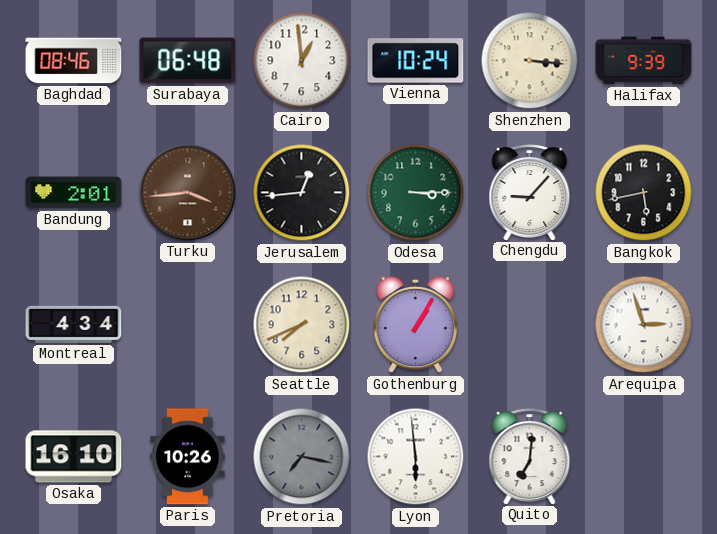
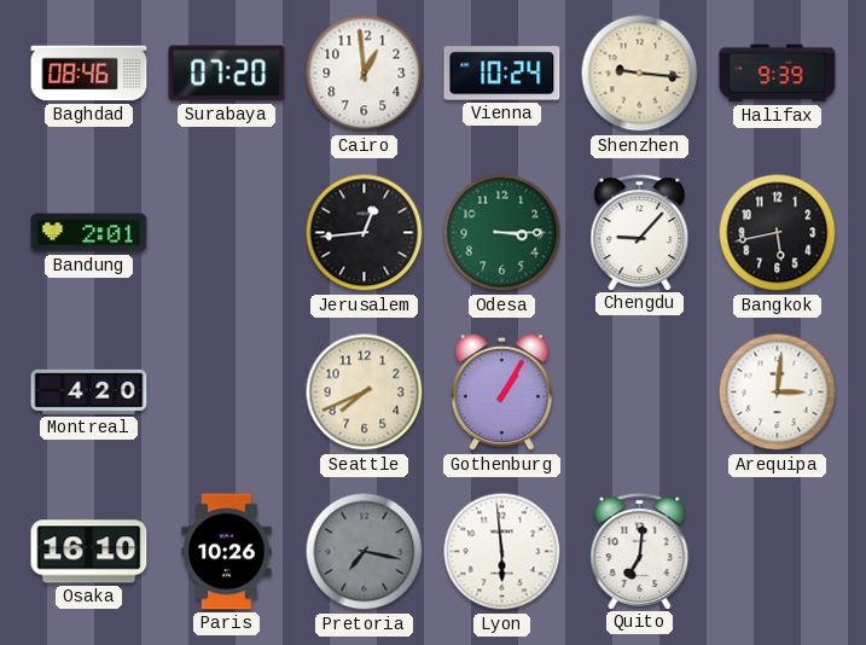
Surabaya: 06:48 -> 07:20
Shenzhen: 3:16 -> 9:16
Turku: 3:44 -> none
Montreal: 4:34 -> 4:20
Arequipa: 2:57 -> 3:01
